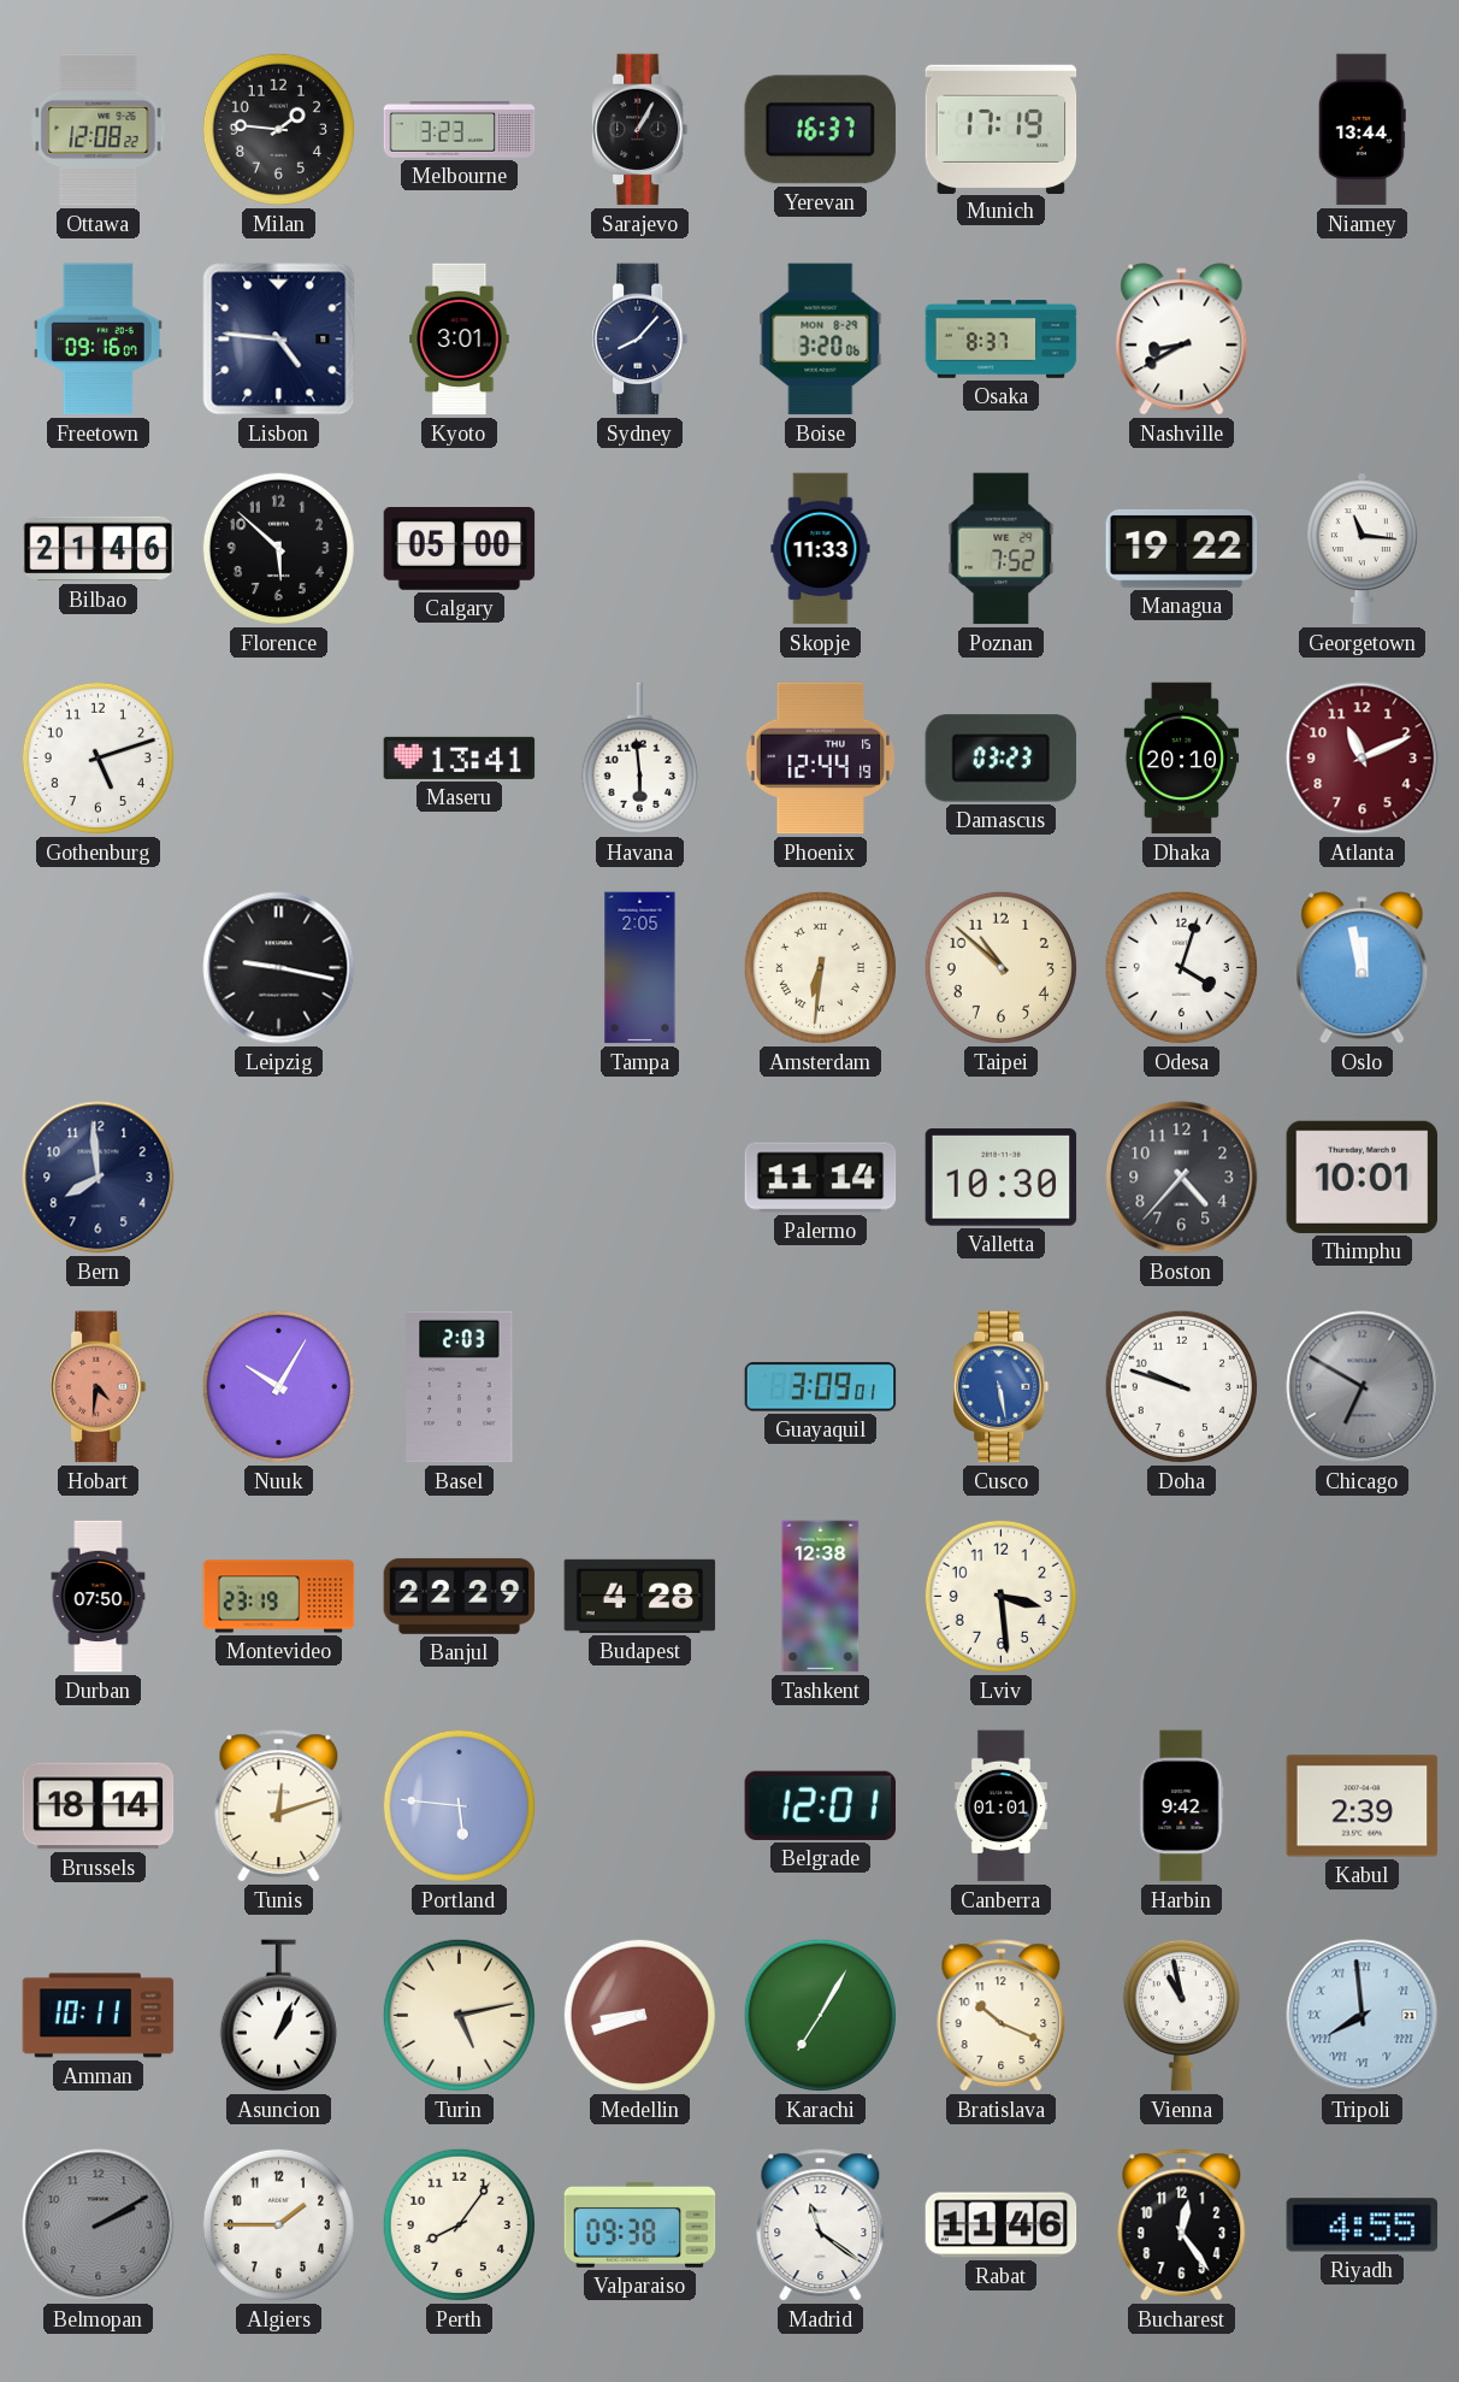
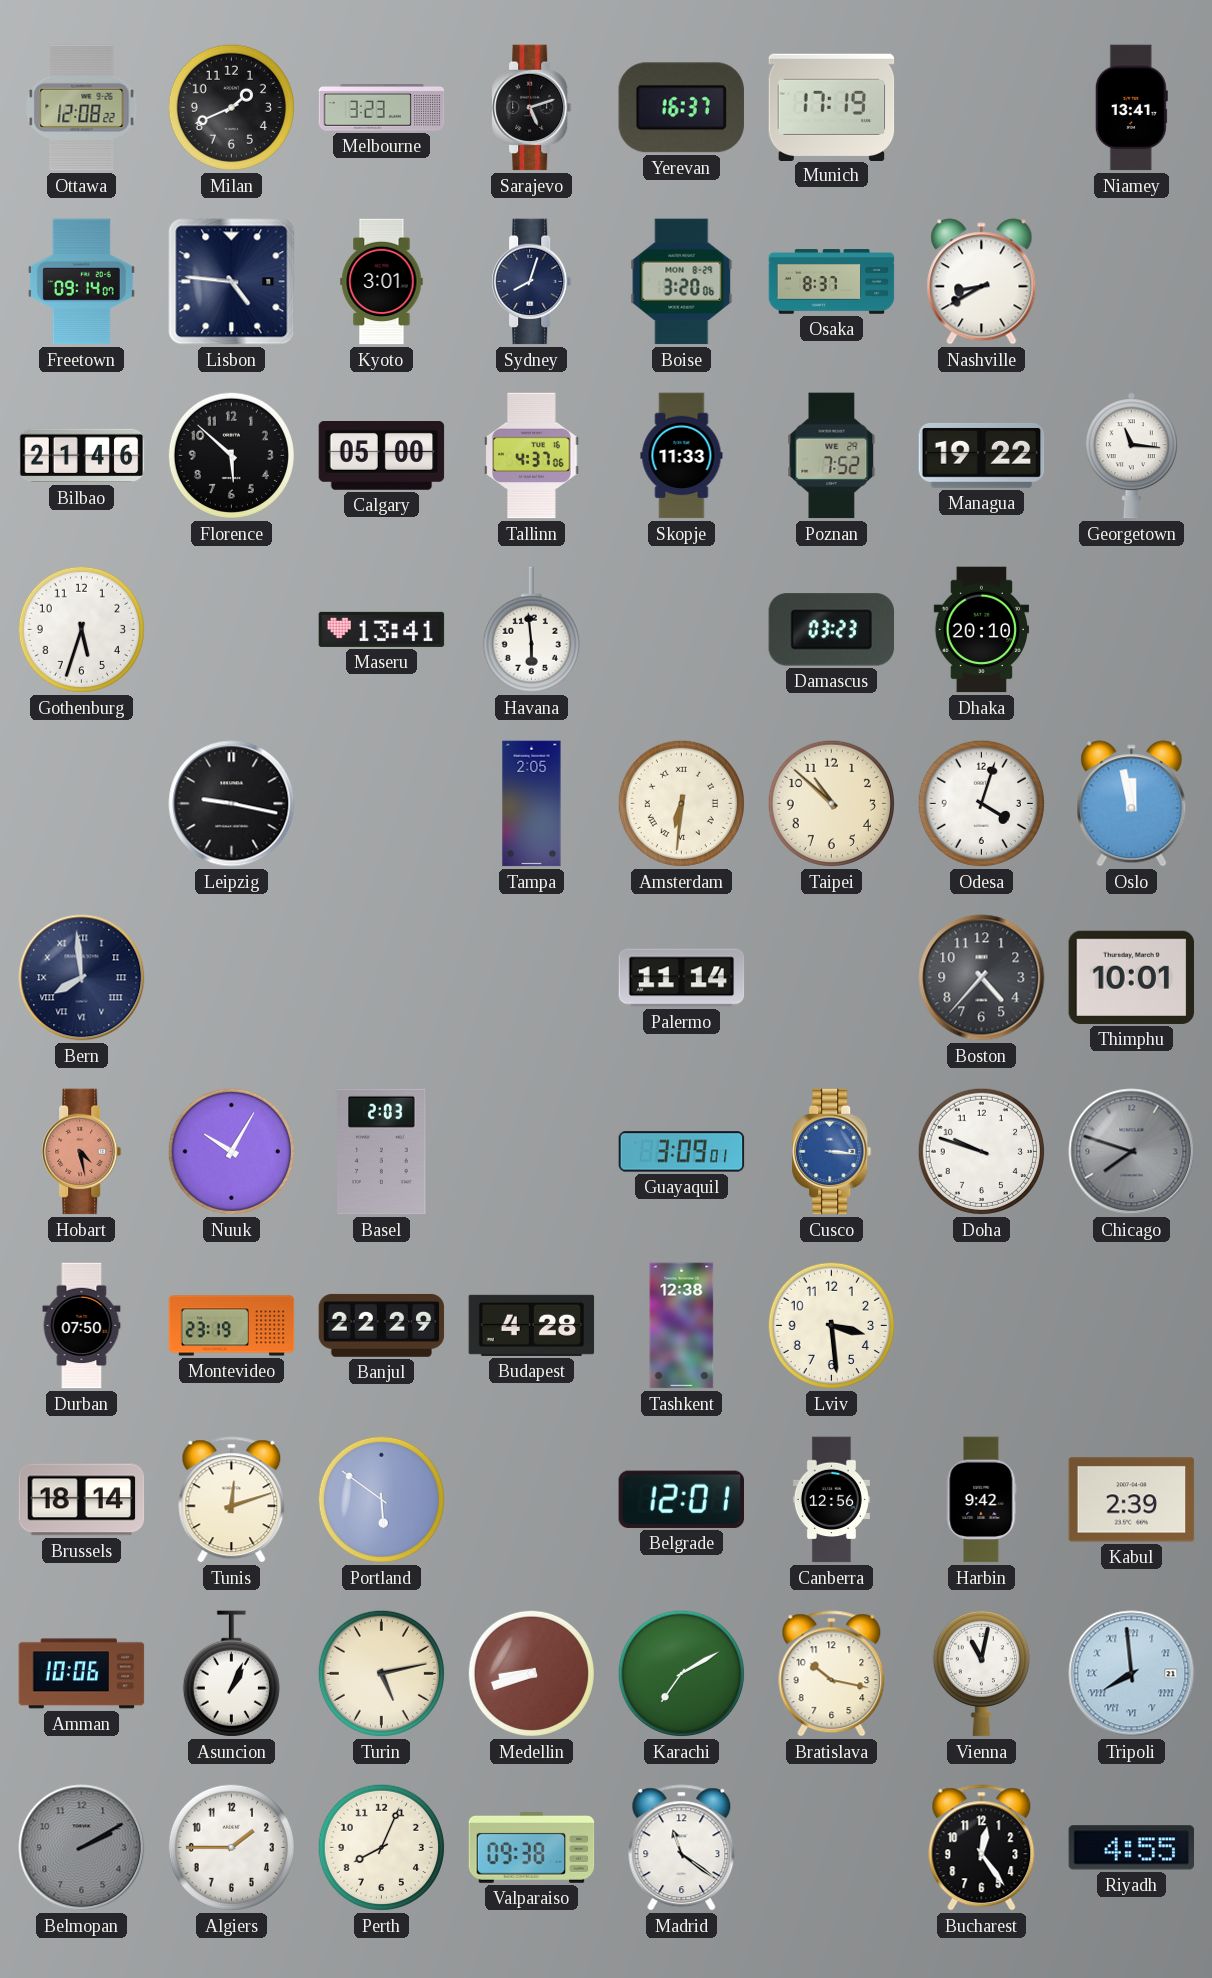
Milan: 1:46 -> 1:41
Sarajevo: 1:05 -> 5:12
Niamey: 13:44 -> 13:41
Freetown: 09:16 -> 09:14
Sydney: 8:07 -> 8:03
Tallinn: none -> 4:37
Gothenburg: 5:12 -> 5:33
Phoenix: 12:44 -> none
Atlanta: 11:11 -> none
Bern numerals: Arabic -> Roman
Valletta: 10:30 -> none
Hobart: 4:31 -> 4:28
Cusco: 5:28 -> 3:16
Chicago: 6:50 -> 7:48
Portland: 5:46 -> 5:51
Canberra: 01:01 -> 12:56
Amman: 10:11 -> 10:06
Karachi: 7:05 -> 7:10
Bratislava: 10:19 -> 10:17
Vienna: 10:58 -> 11:02
Perth: 8:06 -> 8:04
Rabat: 11:46 -> none
